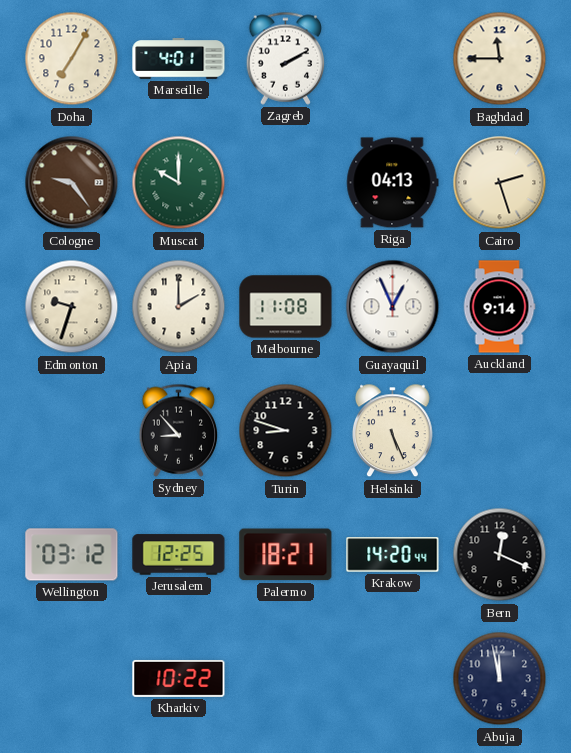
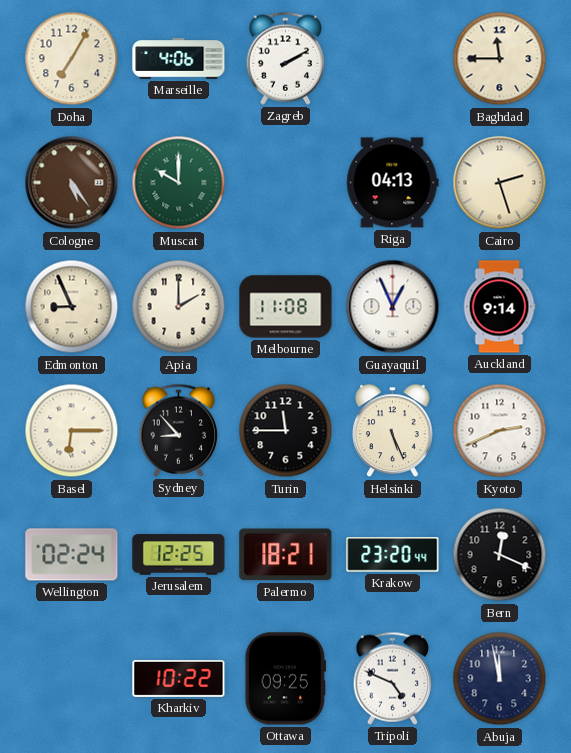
Marseille: 4:01 -> 4:06
Cologne: 9:24 -> 5:24
Edmonton: 9:33 -> 8:56
Basel: none -> 6:15
Turin: 8:48 -> 11:45
Kyoto: none -> 2:41
Wellington: 03:12 -> 02:24
Krakow: 14:20 -> 23:20
Ottawa: none -> 09:25
Tripoli: none -> 4:49
